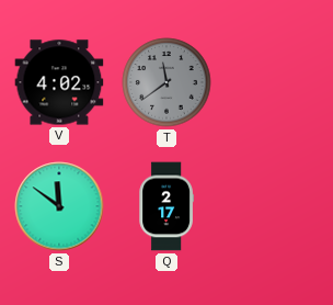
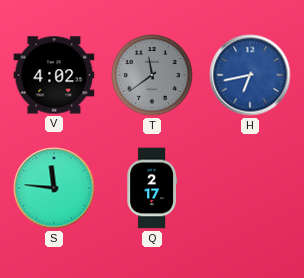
H: none -> 6:43
S: 11:51 -> 11:46
